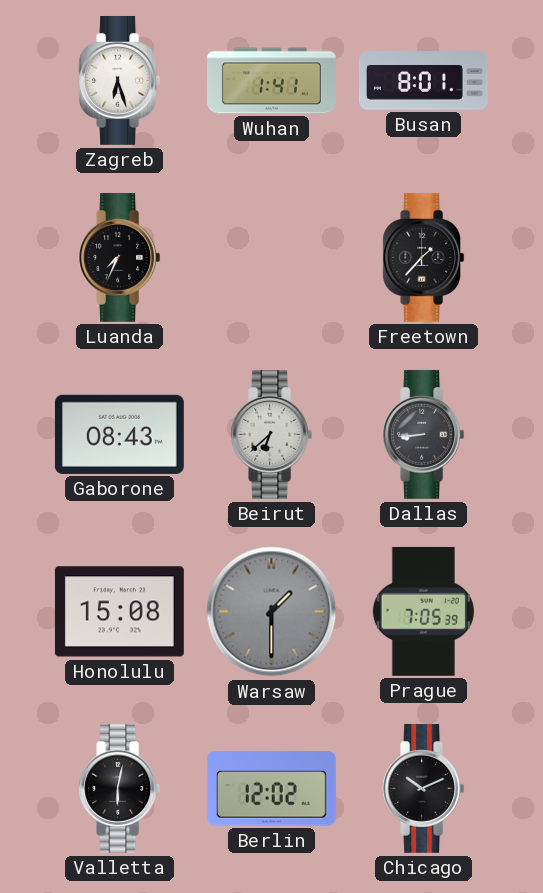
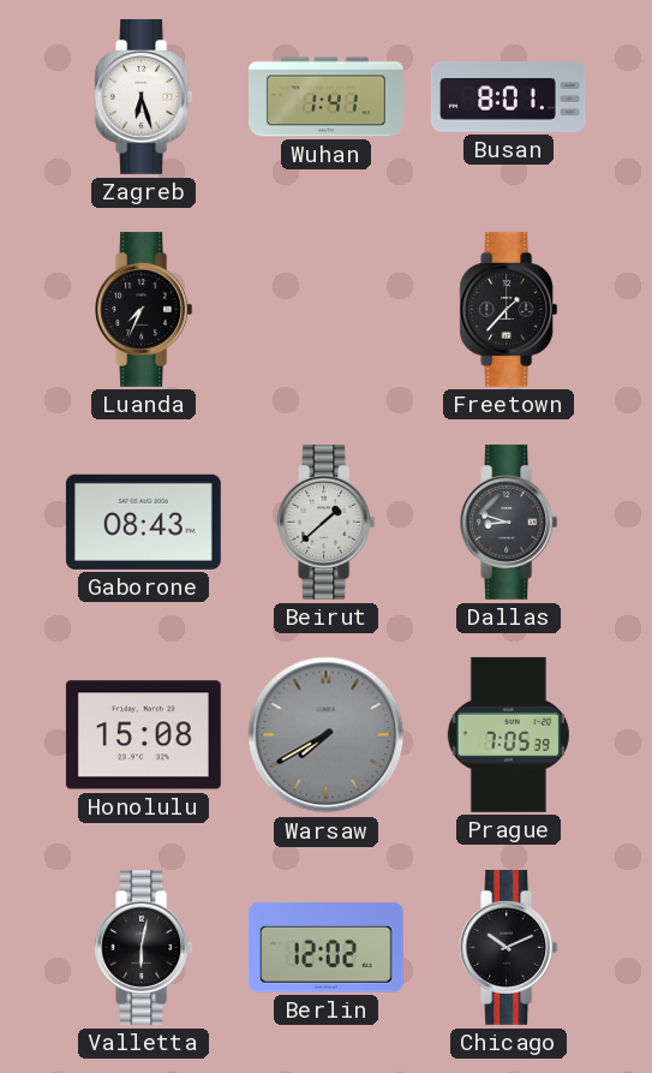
Beirut: 6:38 -> 1:38
Dallas: 8:44 -> 8:48
Warsaw: 1:30 -> 7:40
